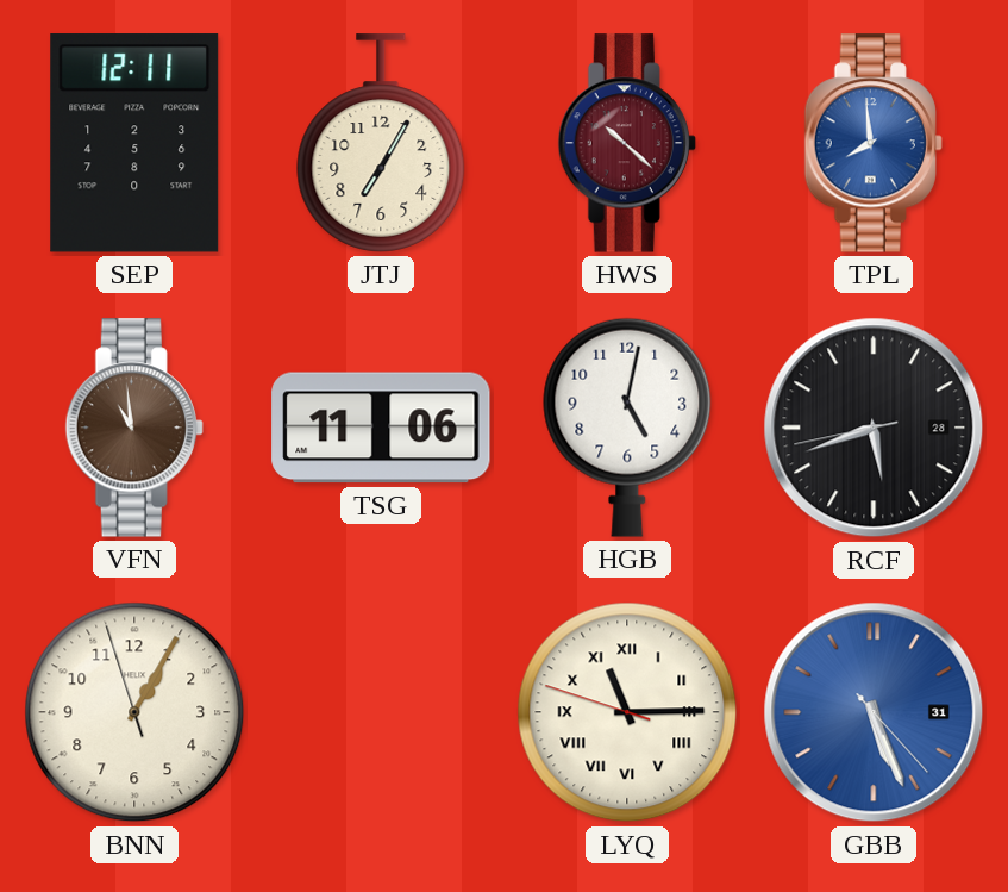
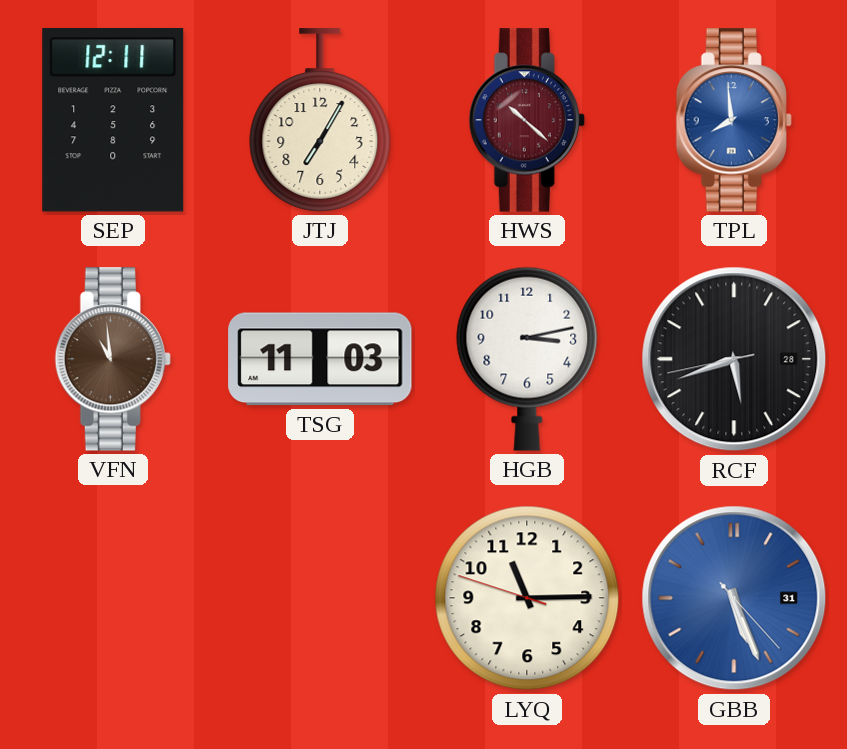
TSG: 11:06 -> 11:03
HGB: 5:02 -> 3:13
BNN: 1:04 -> none
LYQ numerals: Roman -> Arabic
